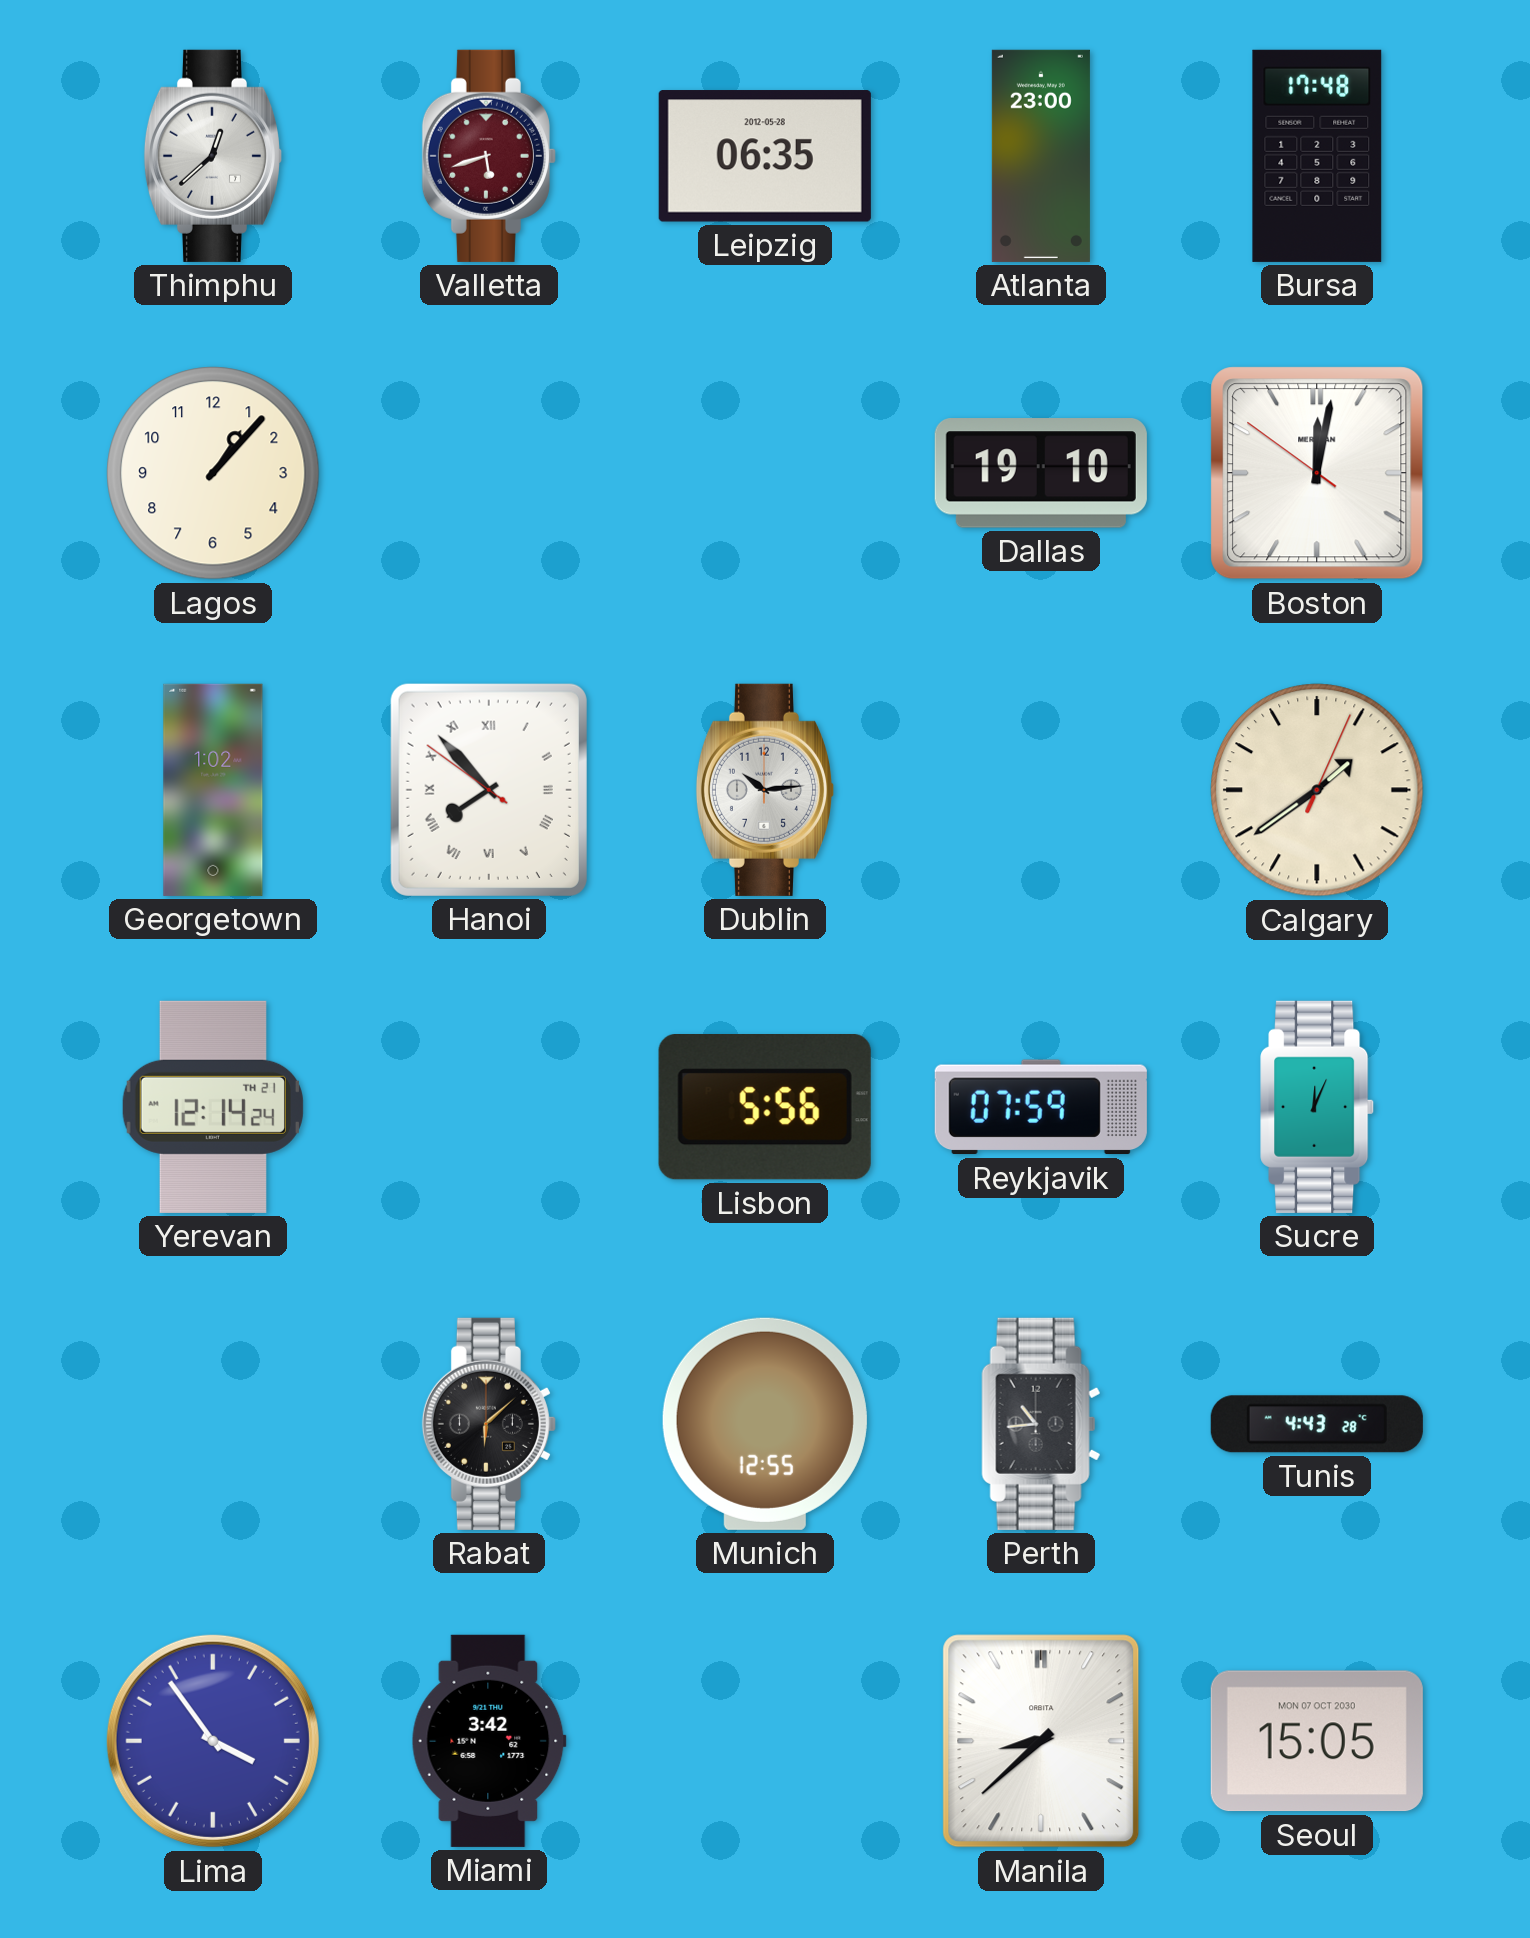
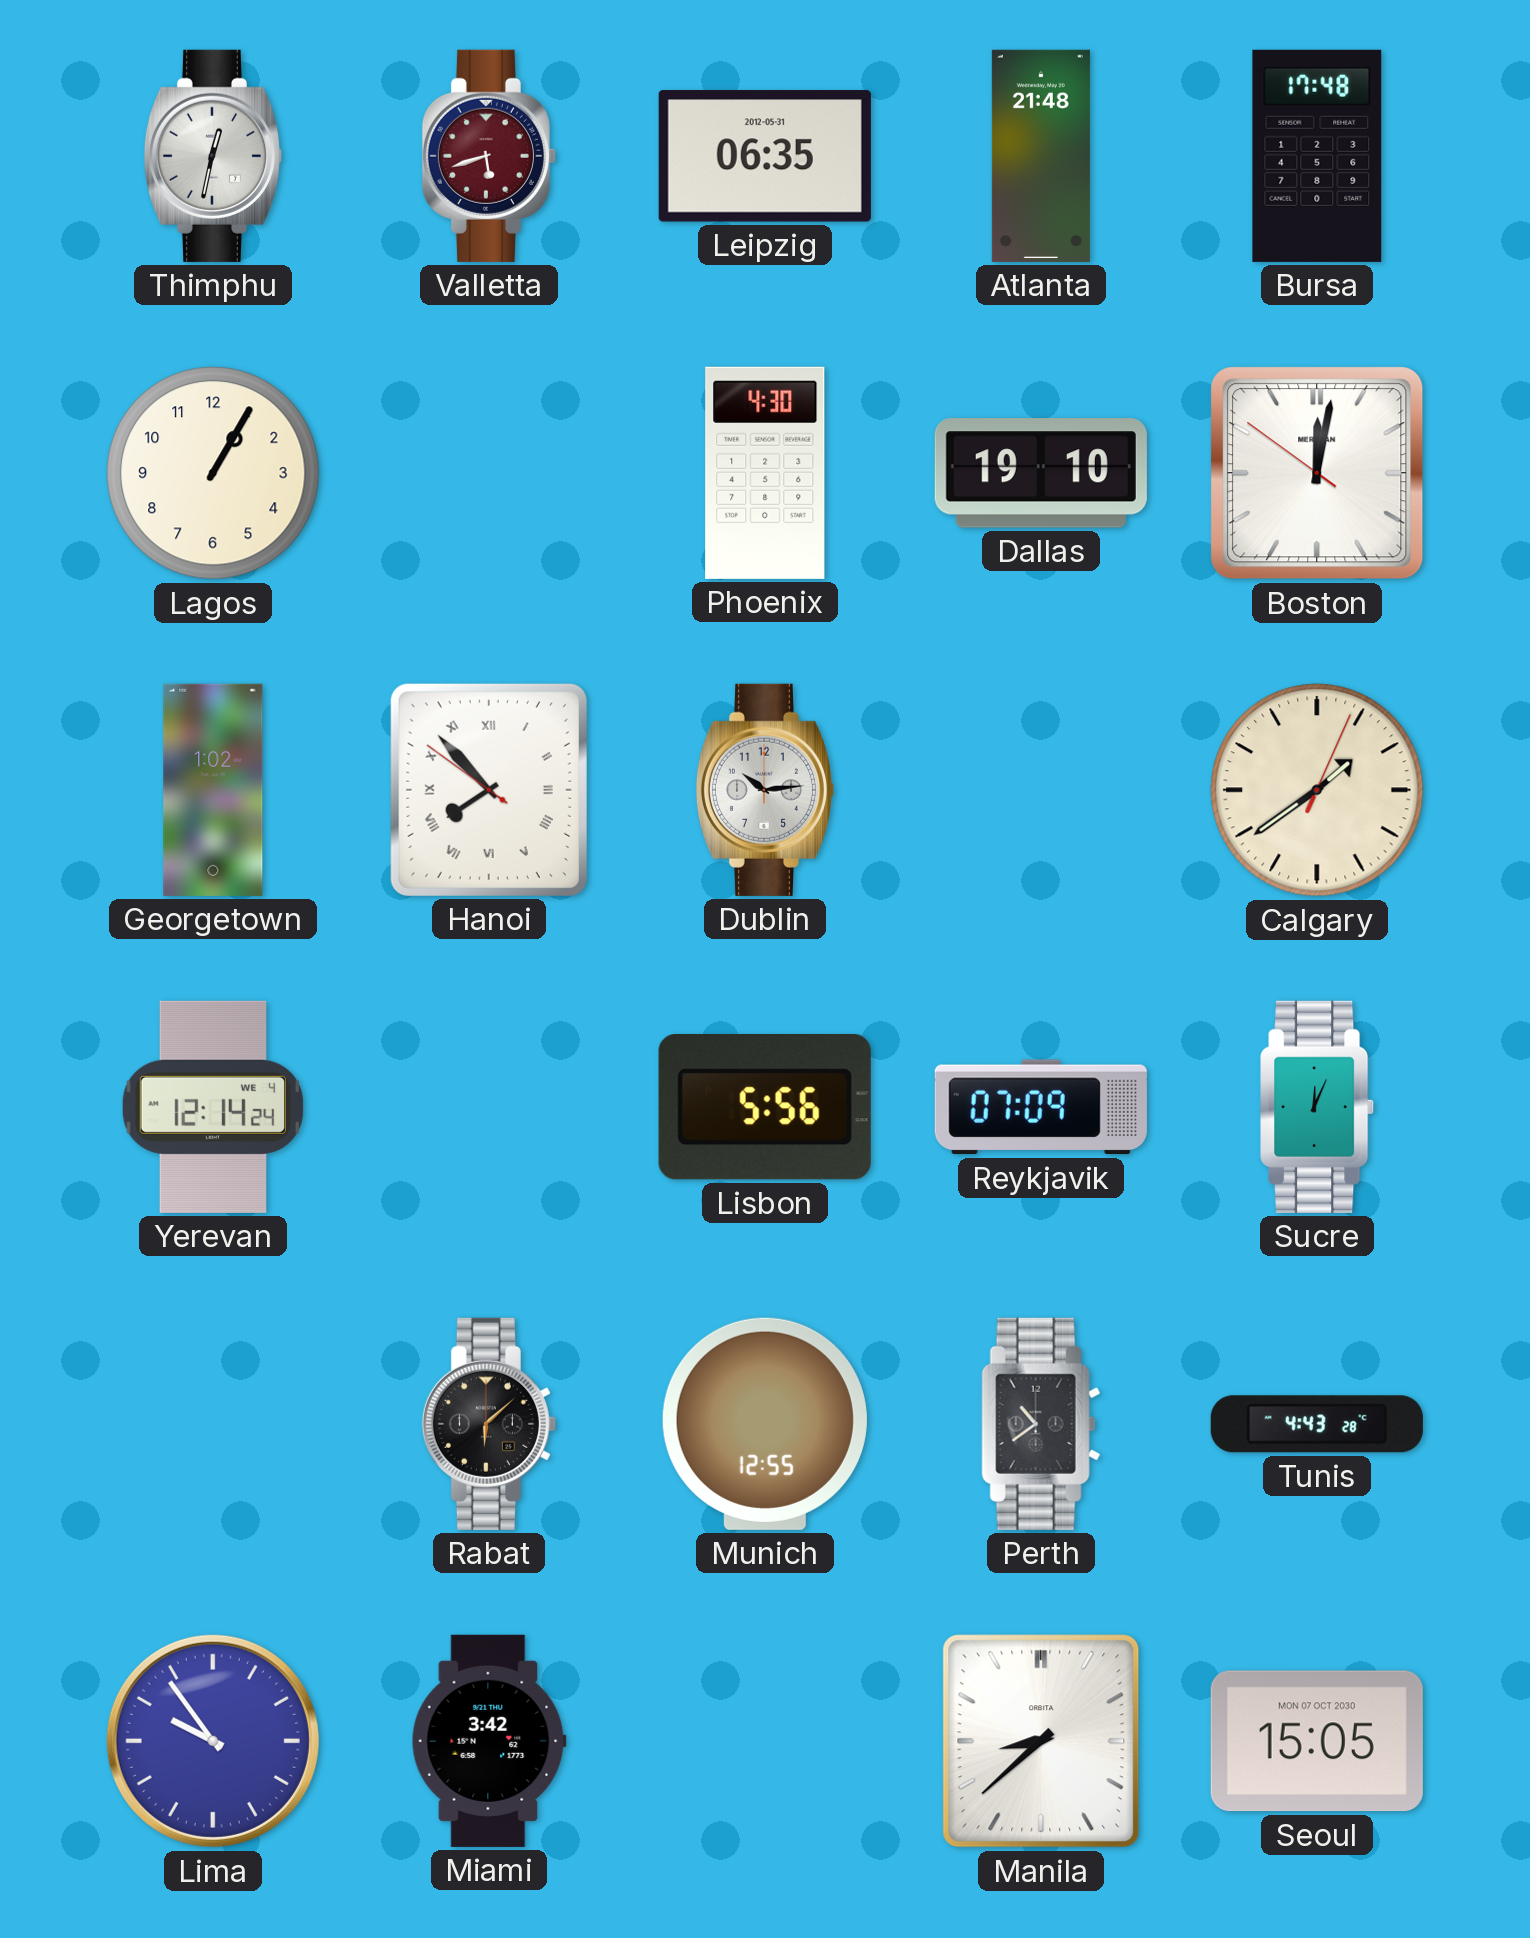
Thimphu: 12:38 -> 12:32
Leipzig date: 2012-05-28 -> 2012-05-31
Atlanta: 23:00 -> 21:48
Lagos: 1:07 -> 1:05
Phoenix: none -> 4:30
Yerevan date: TH 21 -> WE 4
Reykjavik: 07:59 -> 07:09
Perth: 10:44 -> 10:39
Lima: 3:54 -> 9:54
